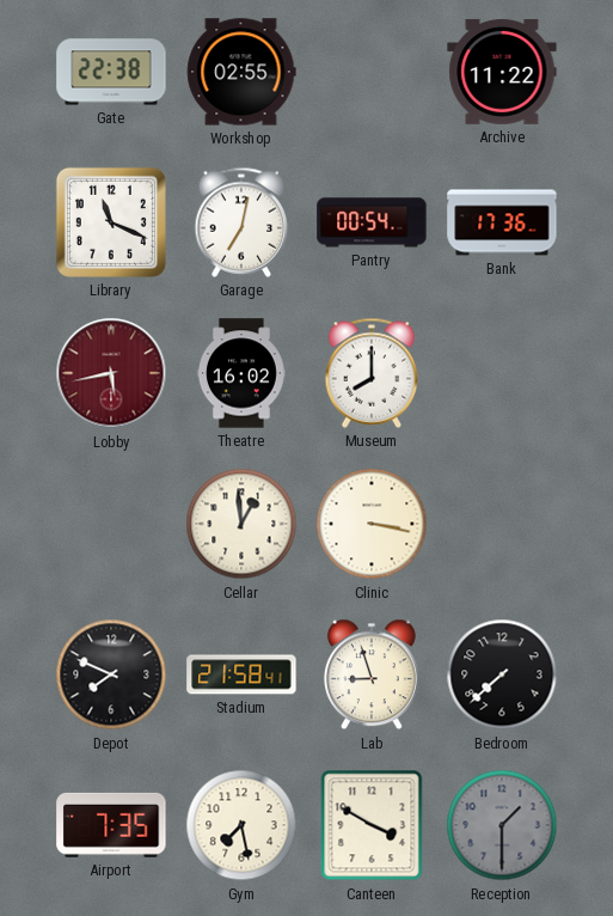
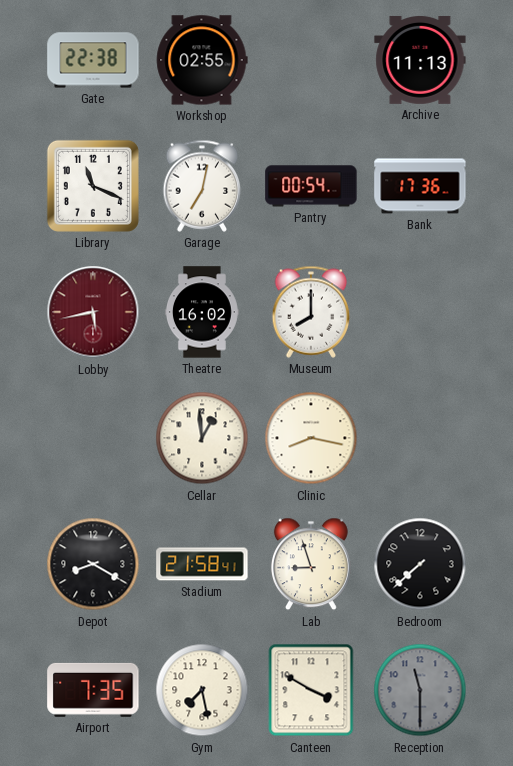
Archive: 11:22 -> 11:13
Clinic: 3:17 -> 8:17
Depot: 7:49 -> 8:20
Reception: 1:30 -> 11:30
